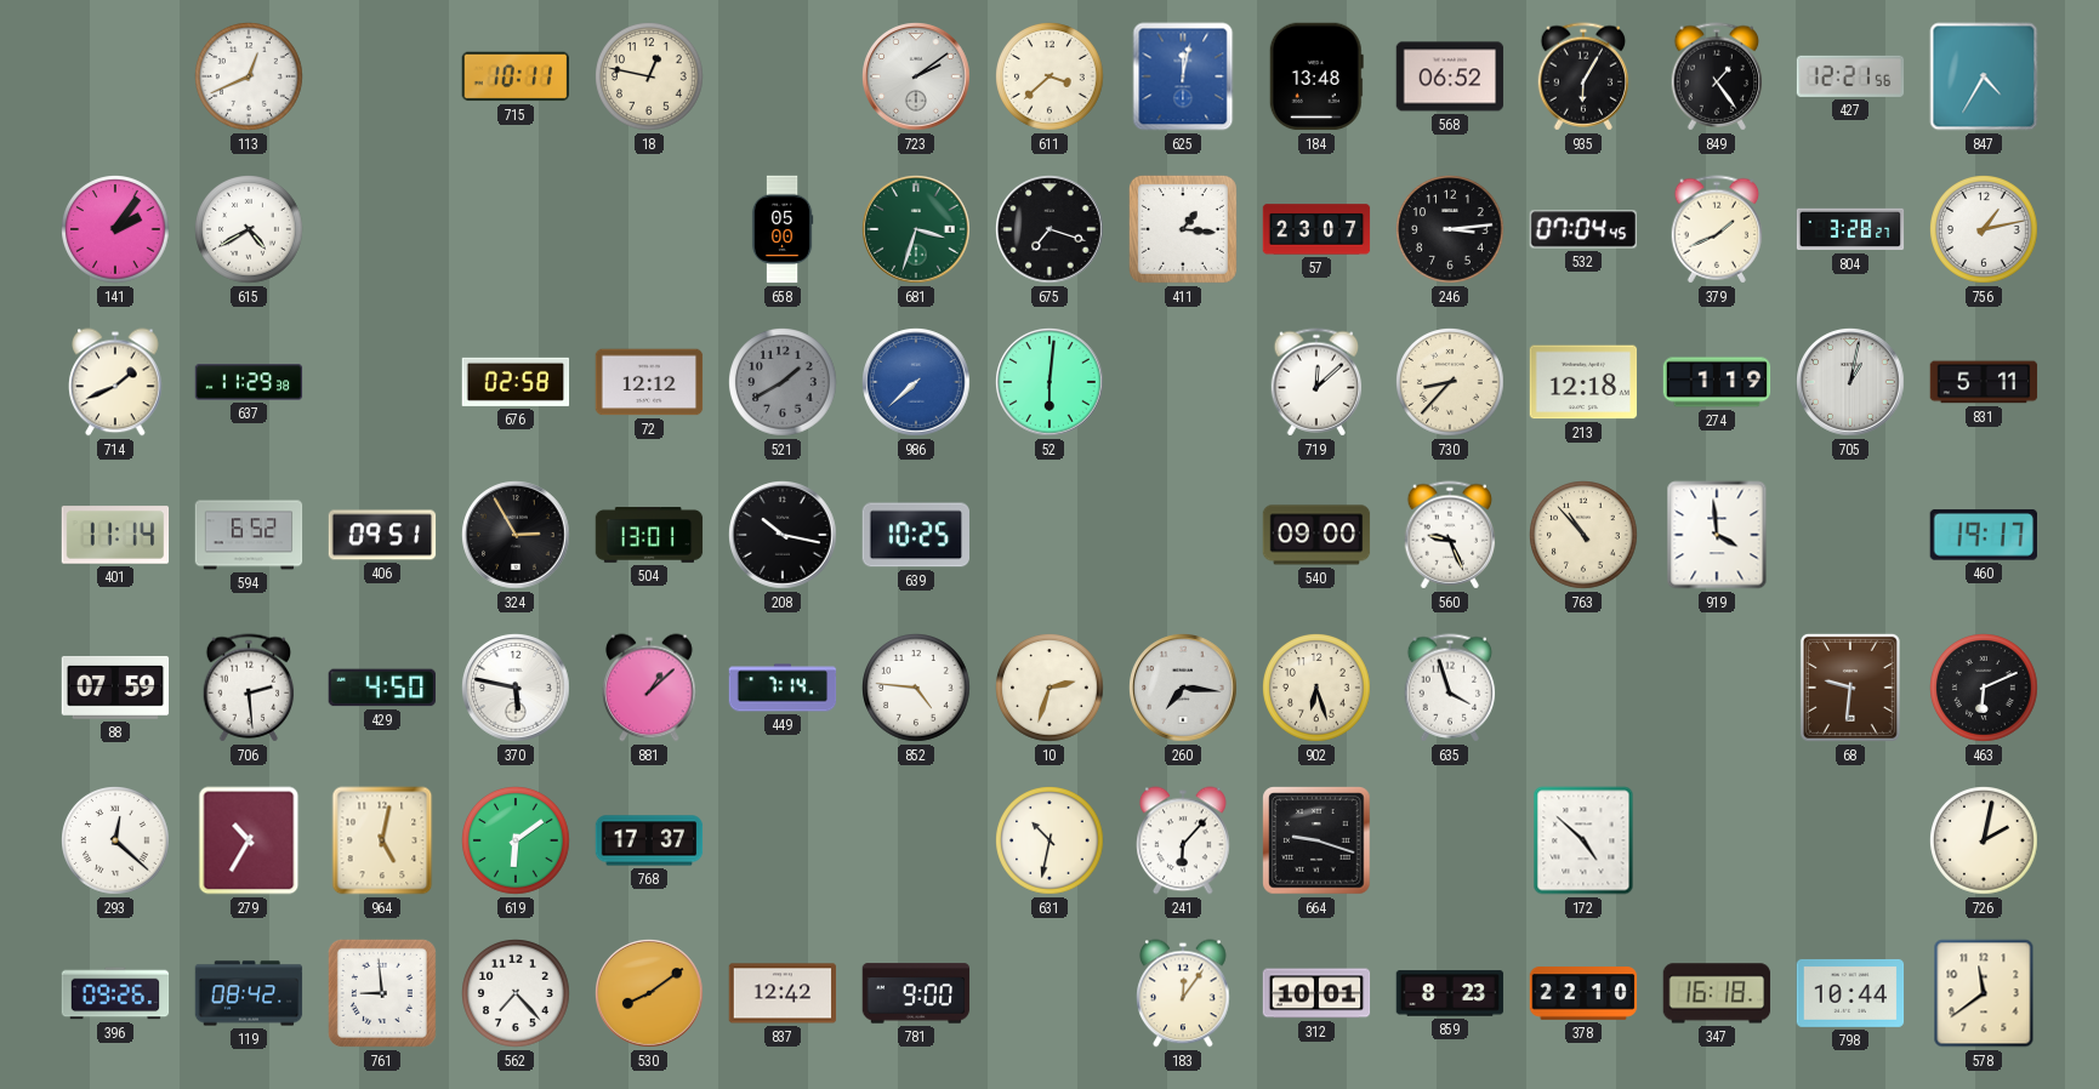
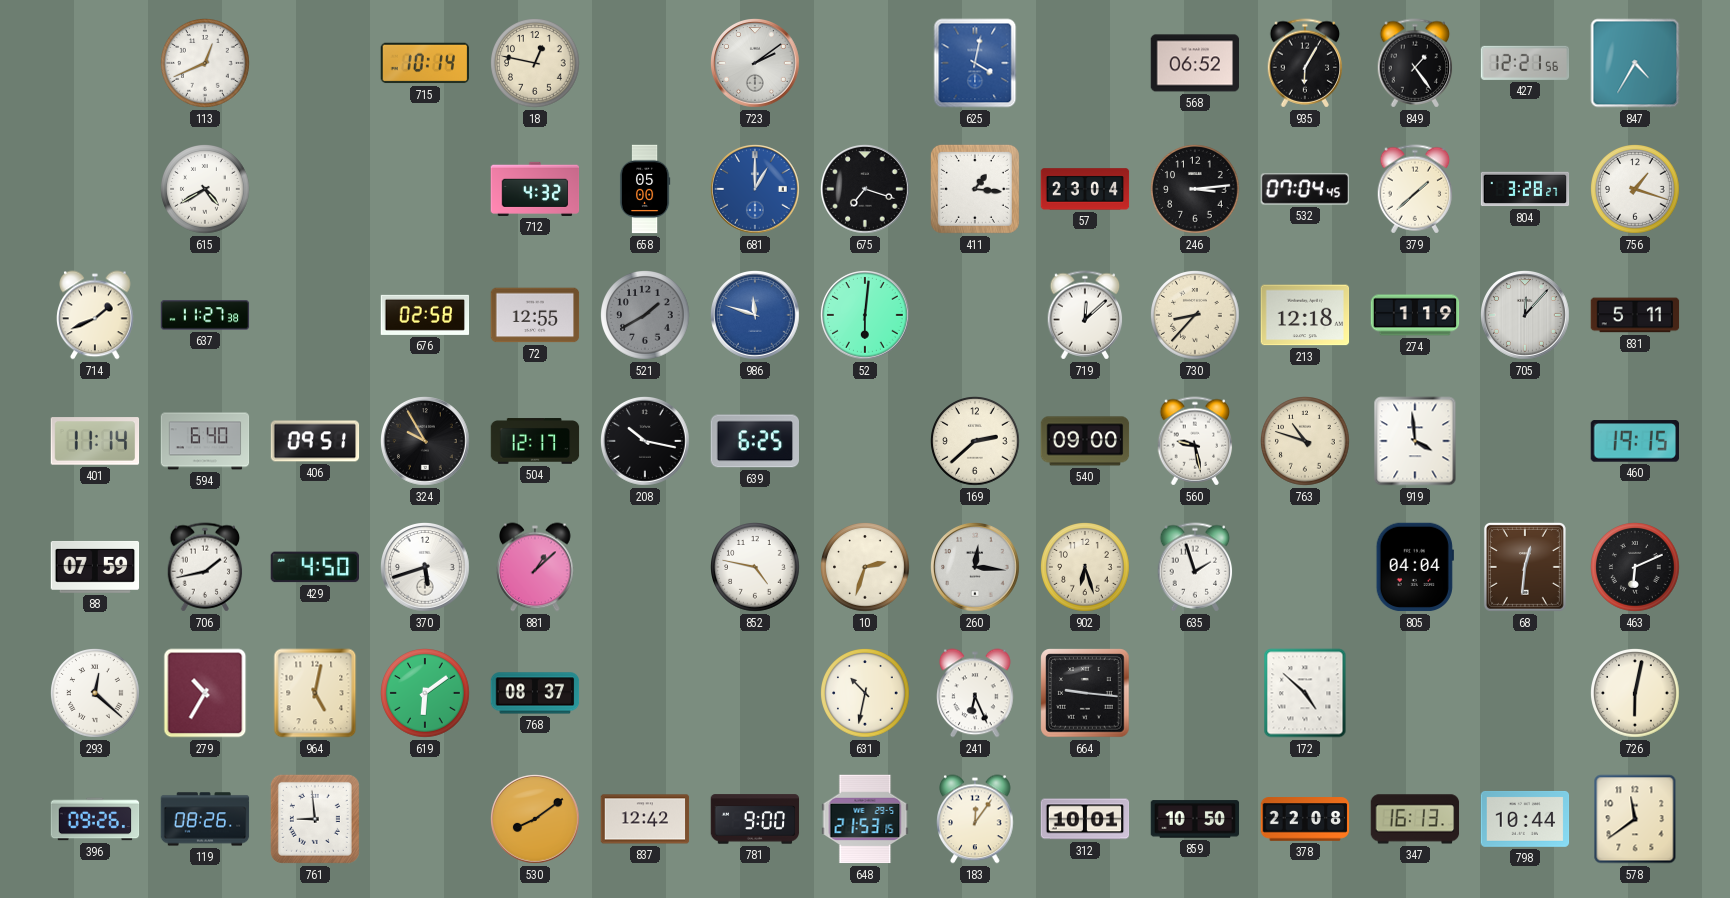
715: 10:11 -> 10:14
611: 3:38 -> none
625: 12:02 -> 4:02
184: 13:48 -> none
141: 2:06 -> none
712: none -> 4:32
681: 3:33 -> 1:00
681 dial: green -> blue
57: 23:07 -> 23:04
379: 1:41 -> 1:38
756: 1:13 -> 1:18
637: 11:29 -> 11:27
72: 12:12 -> 12:55
986: 7:38 -> 11:48
705: 1:02 -> 12:07
594: 6:52 -> 6:40
324: 2:55 -> 9:55
504: 13:01 -> 12:17
639: 10:25 -> 6:25
169: none -> 2:38
560: 9:26 -> 9:28
763: 10:53 -> 10:48
460: 19:17 -> 19:15
706: 2:29 -> 1:43
370: 5:47 -> 5:42
449: 7:14 -> none
852: 4:46 -> 4:47
260: 7:16 -> 12:16
635: 3:57 -> 1:57
805: none -> 04:04
68: 9:31 -> 12:31
768: 17:37 -> 08:37
241: 6:07 -> 6:26
664: 9:18 -> 9:16
726: 2:02 -> 6:02
119: 08:42 -> 08:26
562: 7:23 -> none
648: none -> 21:53
859: 8:23 -> 10:50
378: 22:10 -> 22:08
347: 16:18 -> 16:13
